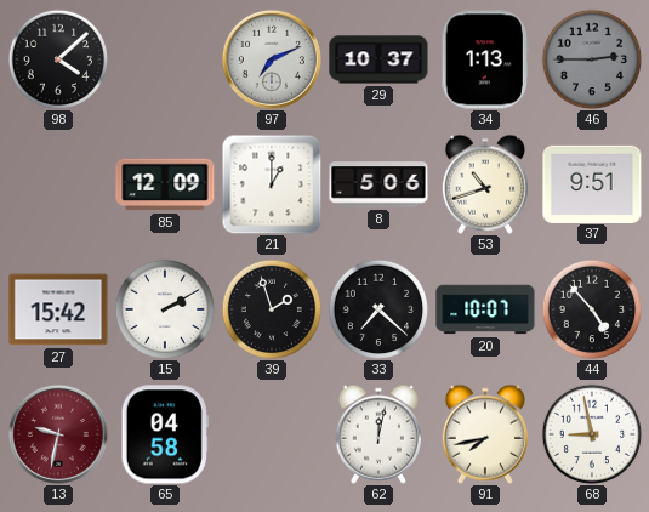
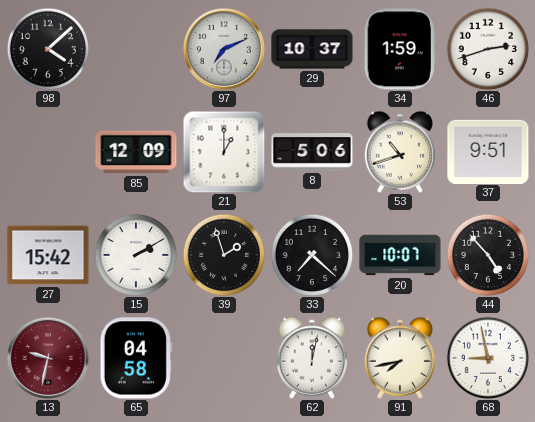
34: 1:13 -> 1:59
46: 2:45 -> 2:42
46 dial: grey -> white
